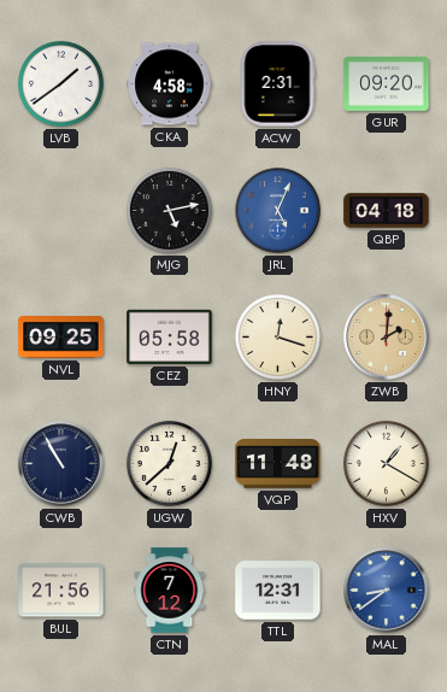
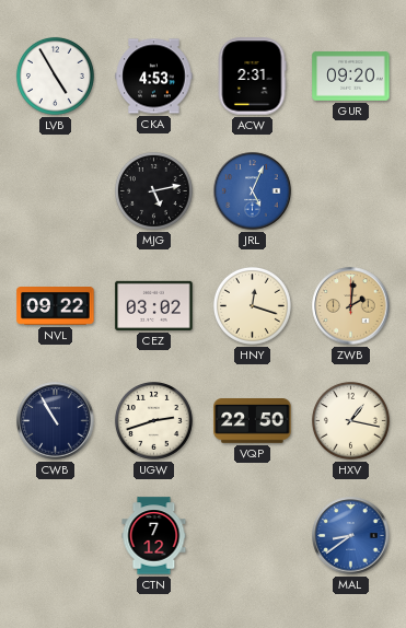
LVB: 1:39 -> 4:55
CKA: 4:58 -> 4:53
QBP: 04:18 -> none
NVL: 09:25 -> 09:22
CEZ: 05:58 -> 03:02
UGW: 12:38 -> 2:42
VQP: 11:48 -> 22:50
HXV: 1:20 -> 1:17
BUL: 21:56 -> none
TTL: 12:31 -> none
